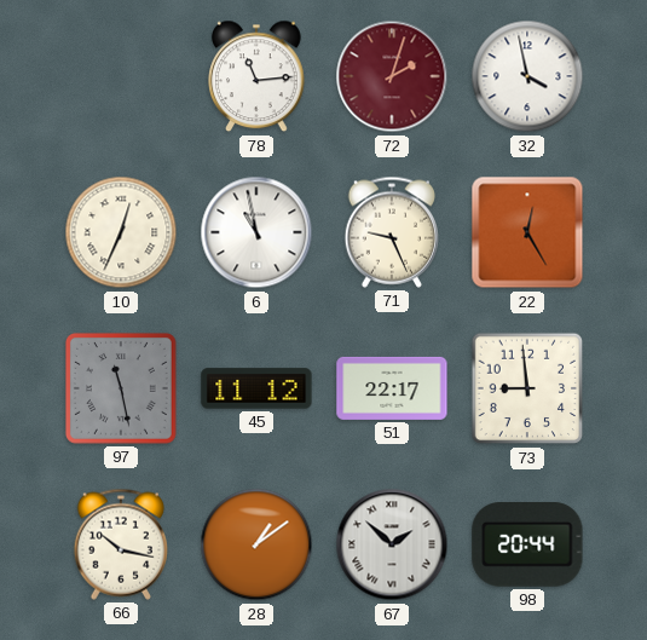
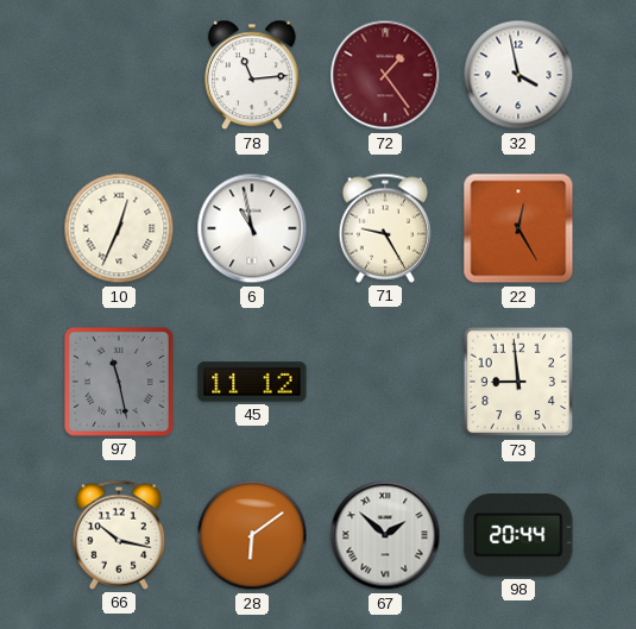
72: 2:03 -> 1:24
71: 9:26 -> 9:25
51: 22:17 -> none
28: 1:09 -> 6:09
